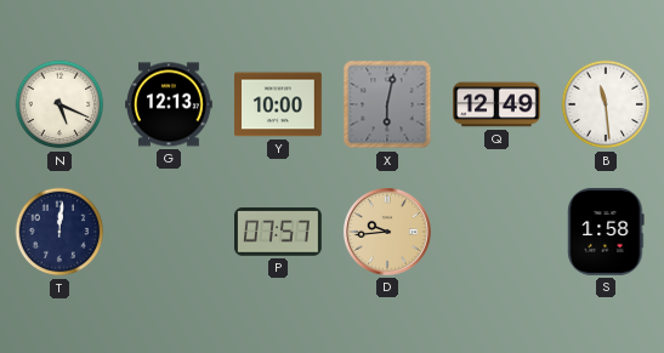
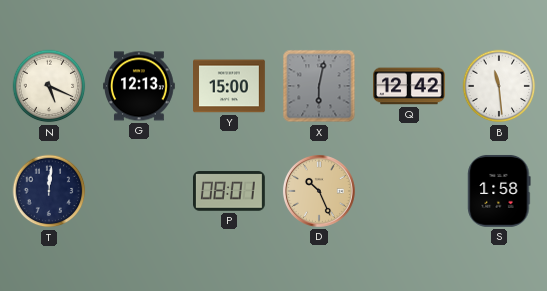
Y: 10:00 -> 15:00
Q: 12:49 -> 12:42
P: 07:57 -> 08:01
D: 9:44 -> 10:26
